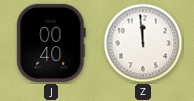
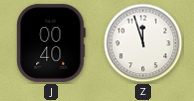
Z: 11:59 -> 11:57
